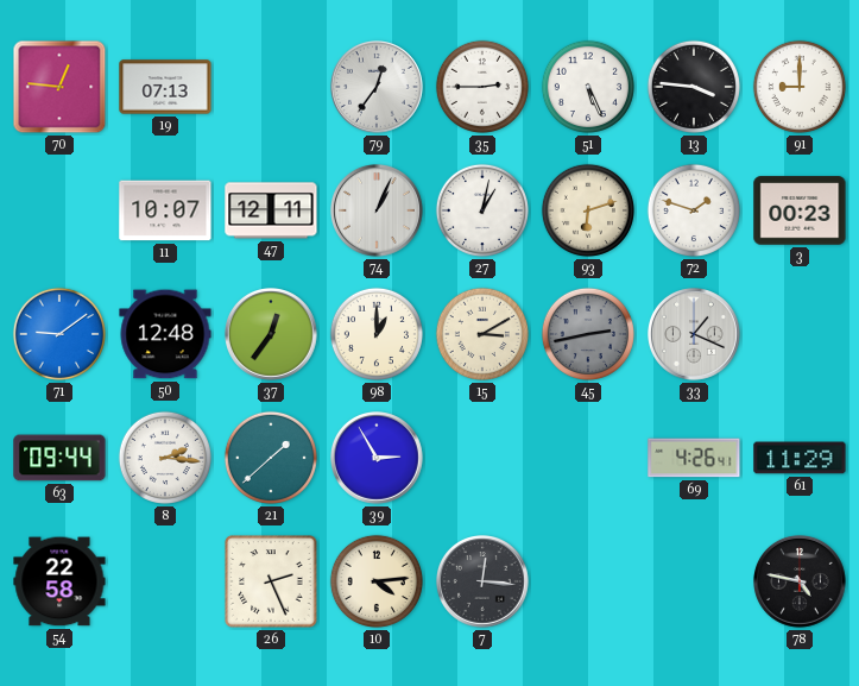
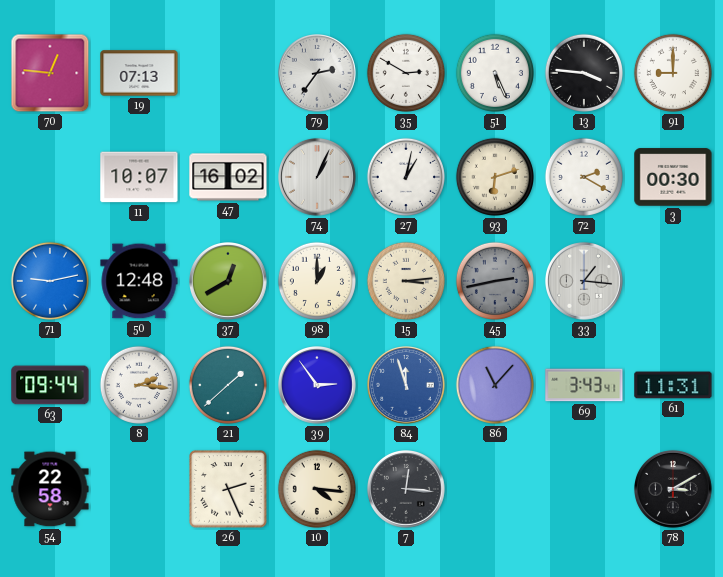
79: 12:36 -> 2:36
35: 2:45 -> 2:50
47: 12:11 -> 16:02
72: 1:48 -> 2:20
3: 00:23 -> 00:30
71: 9:09 -> 9:13
37: 12:36 -> 12:40
15: 3:10 -> 3:14
33: 1:19 -> 1:16
39: 2:55 -> 2:54
84: none -> 11:57
86: none -> 11:07
69: 4:26 -> 3:43
61: 11:29 -> 11:31
10: 4:14 -> 4:16
78: 4:47 -> 3:10
